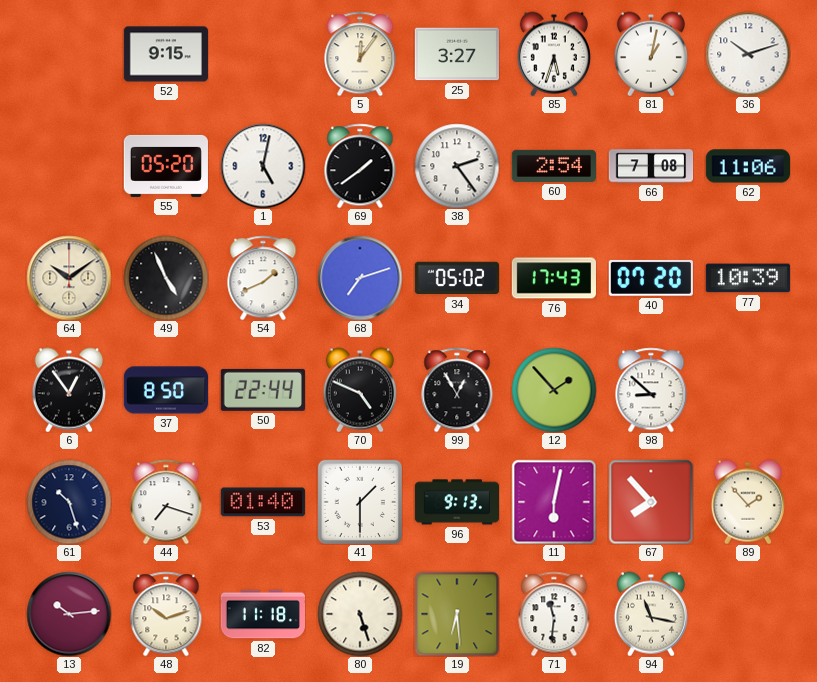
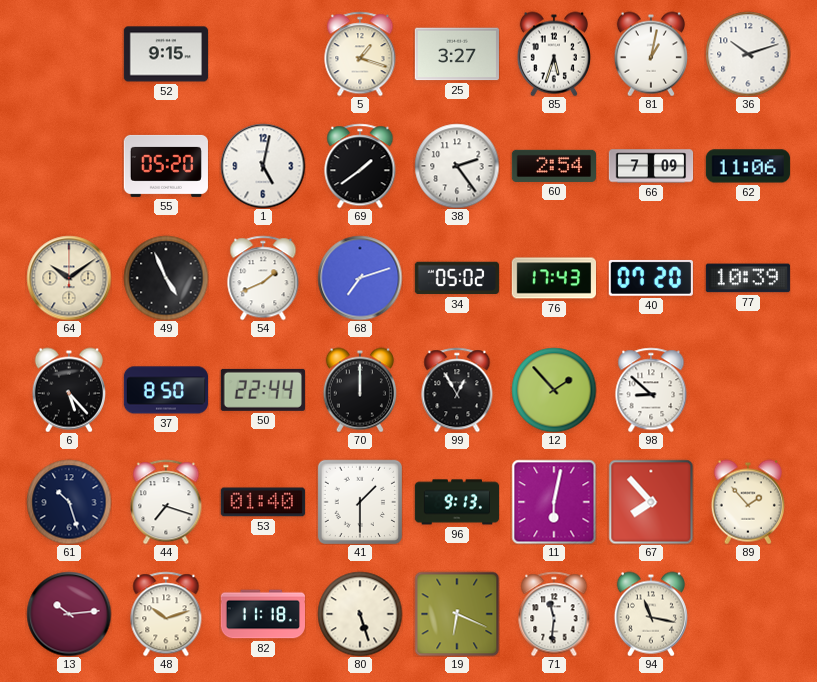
5: 12:06 -> 1:18
66: 7:08 -> 7:09
6: 12:54 -> 5:23
70: 4:49 -> 12:00
19: 6:29 -> 6:19
